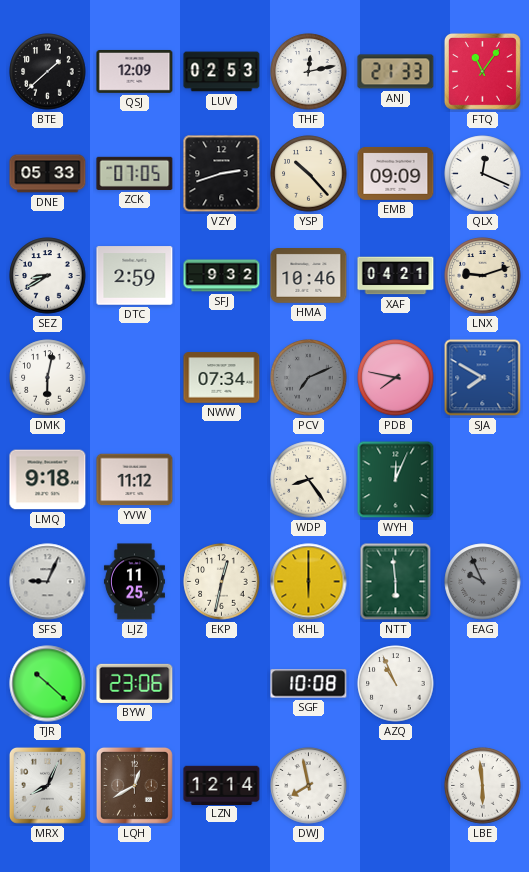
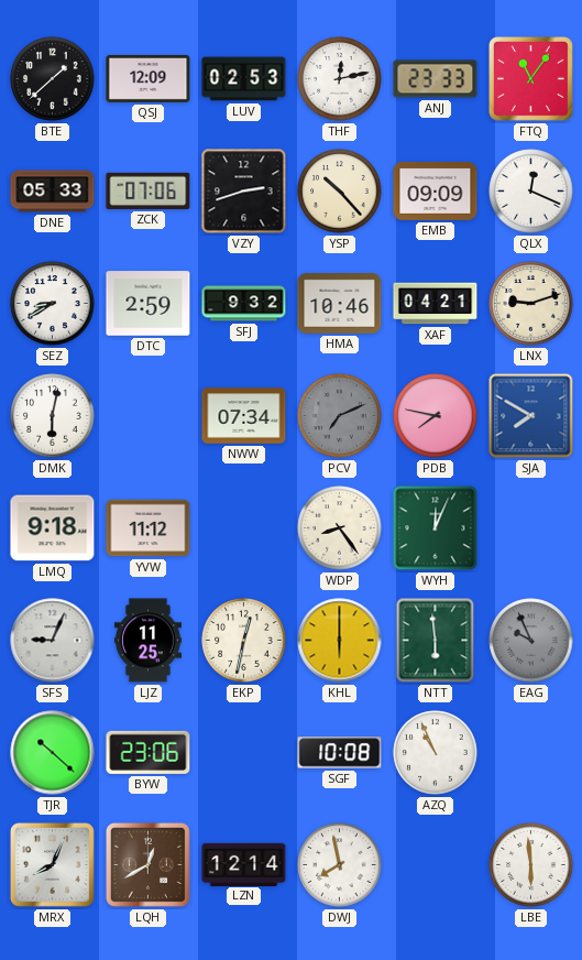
ANJ: 21:33 -> 23:33
ZCK: 07:05 -> 07:06
